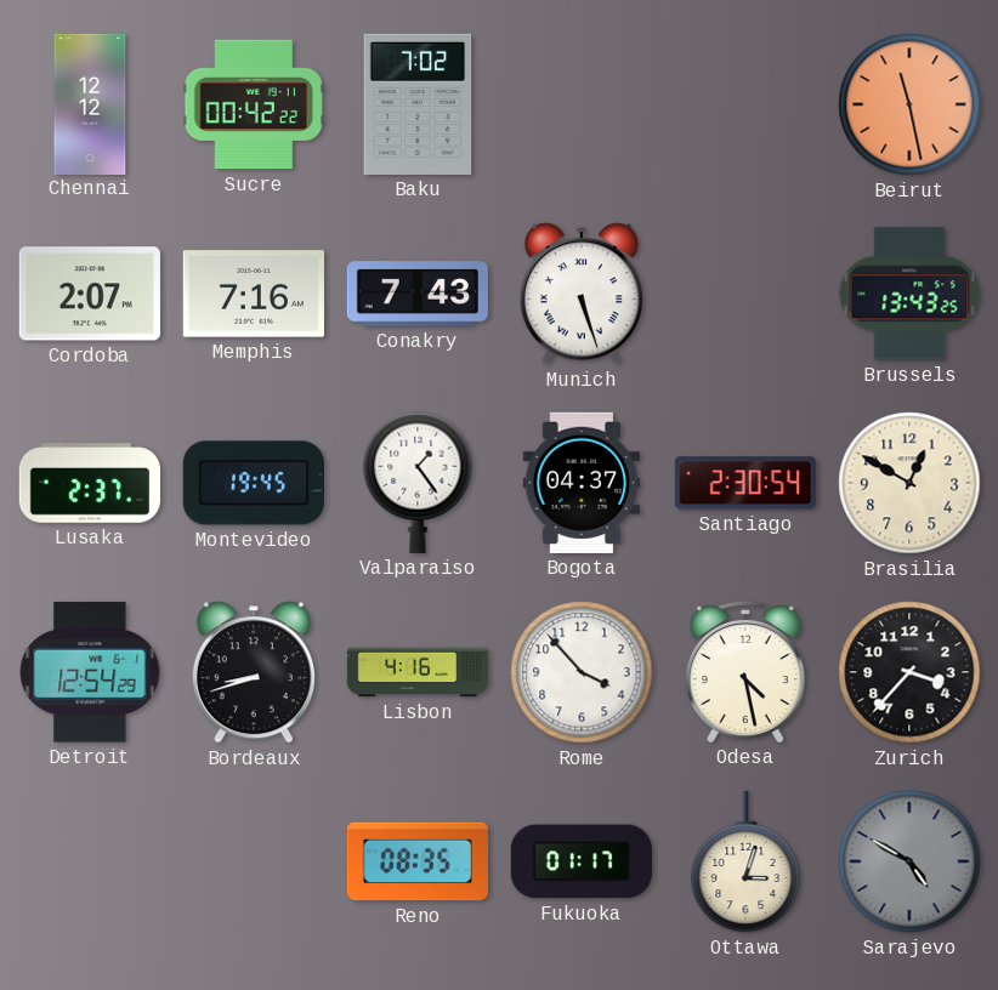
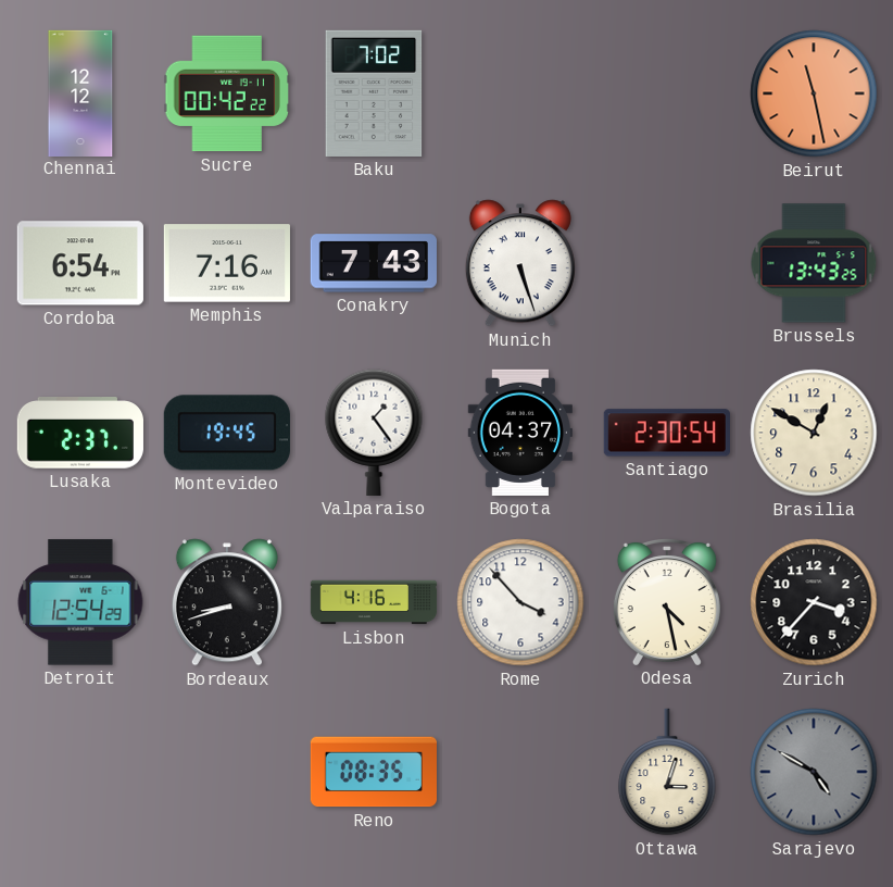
Cordoba: 2:07 -> 6:54
Fukuoka: 01:17 -> none
